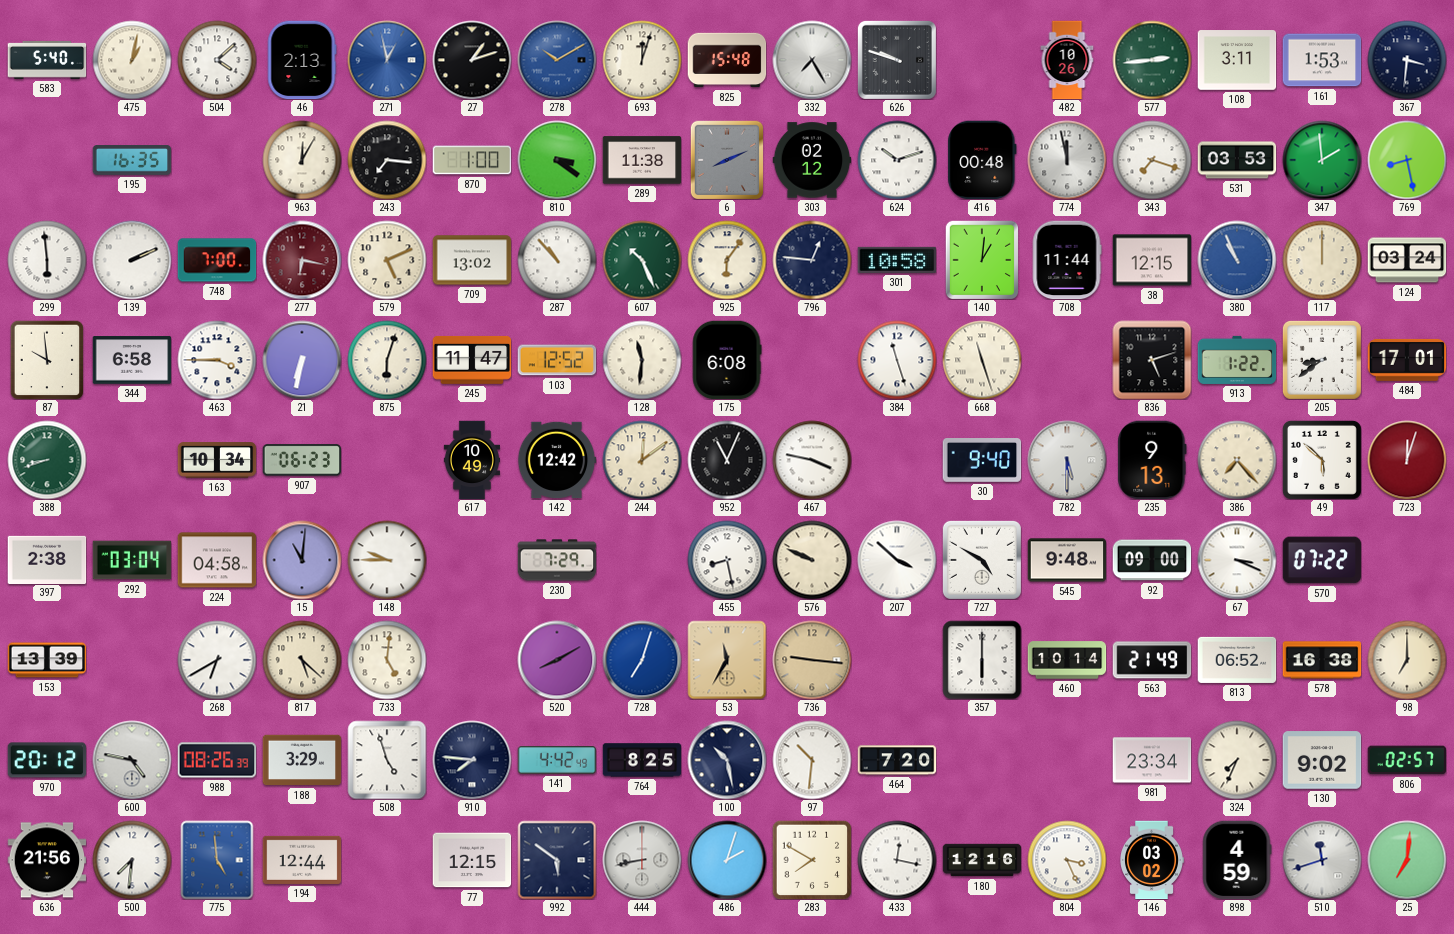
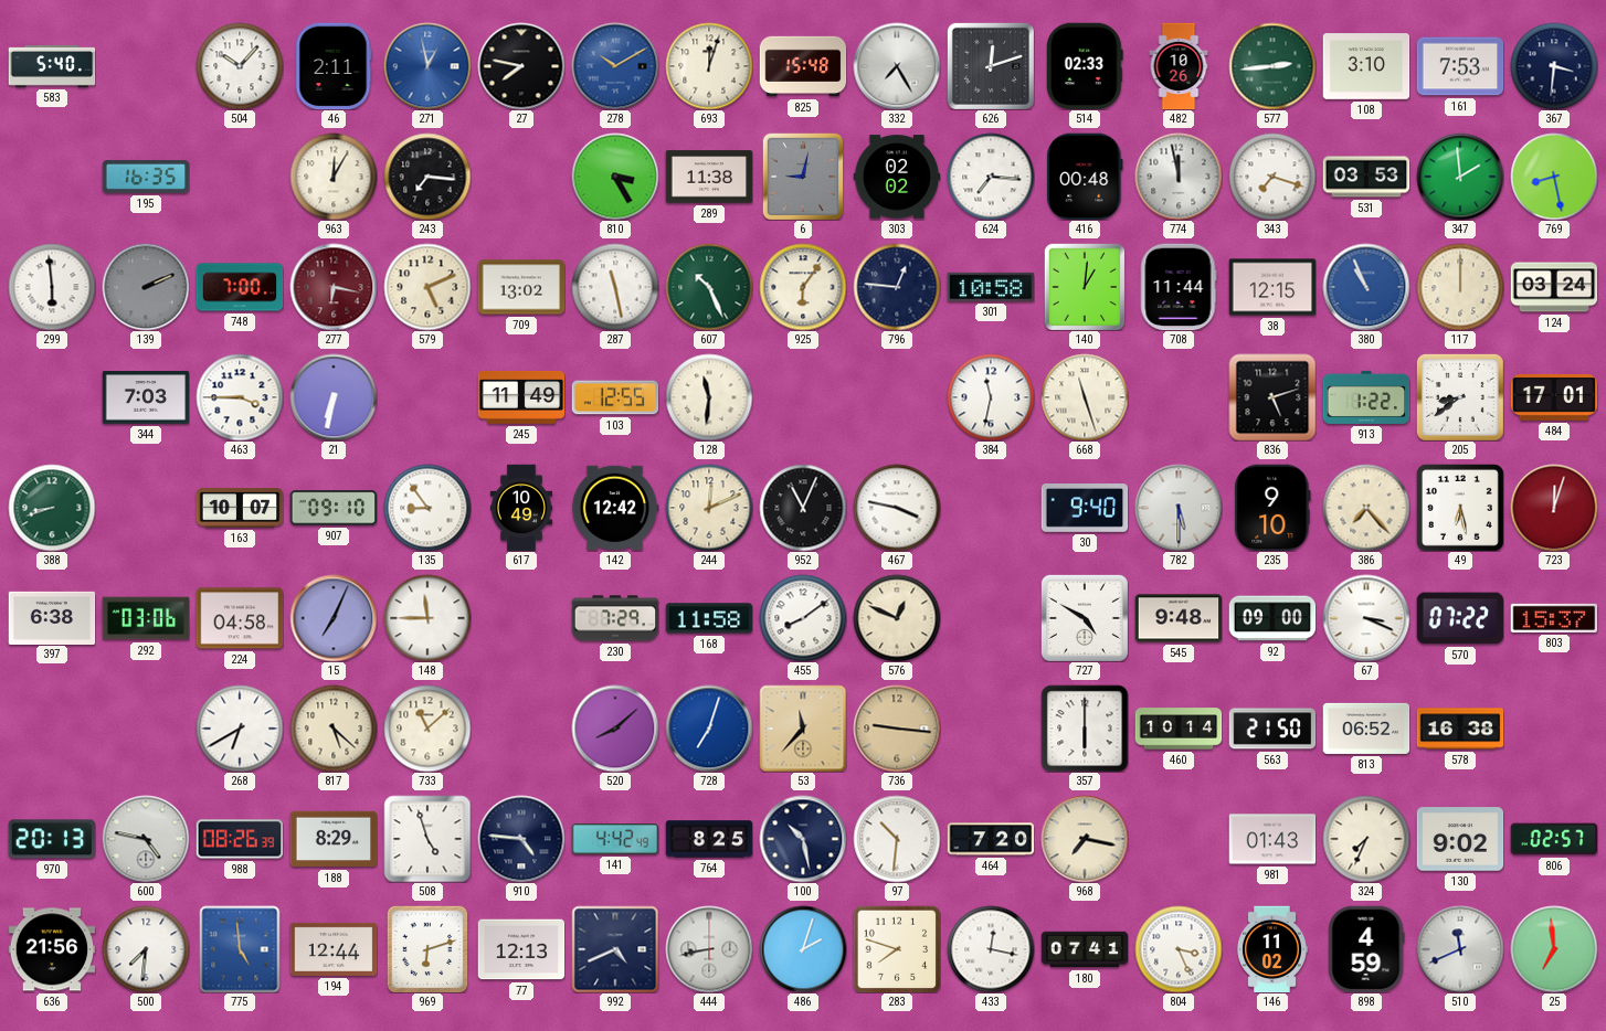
475: 1:02 -> none
504: 4:08 -> 10:07
46: 2:13 -> 2:11
27: 1:12 -> 7:47
626: 9:48 -> 12:12
514: none -> 02:33
108: 3:11 -> 3:10
161: 1:53 -> 7:53
870: 1:00 -> none
810: 3:21 -> 3:25
6: 8:11 -> 9:02
303: 02:12 -> 02:02
624: 10:12 -> 7:16
139 dial: white -> grey
287: 10:53 -> 11:28
87: 9:59 -> none
344: 6:58 -> 7:03
875: 6:03 -> none
245: 11:47 -> 11:49
103: 12:52 -> 12:55
175: 6:08 -> none
384: 11:27 -> 11:32
163: 10:34 -> 10:07
907: 06:23 -> 09:10
135: none -> 8:54
244: 12:09 -> 12:11
235: 9:13 -> 9:10
49: 5:52 -> 6:28
397: 2:38 -> 6:38
292: 03:04 -> 03:06
15: 11:01 -> 7:04
148: 9:45 -> 11:45
168: none -> 11:58
455: 8:28 -> 8:09
576: 9:49 -> 12:49
207: 3:52 -> none
803: none -> 15:37
153: 13:39 -> none
733: 5:01 -> 11:08
520: 8:10 -> 8:08
53: 11:35 -> 11:37
563: 21:49 -> 21:50
98: 7:00 -> none
970: 20:12 -> 20:13
188: 3:29 -> 8:29
910: 7:46 -> 4:46
968: none -> 7:17
981: 23:34 -> 01:43
969: none -> 6:12
77: 12:15 -> 12:13
992: 5:51 -> 4:41
283: 7:50 -> 7:48
180: 12:16 -> 07:41
146: 03:02 -> 11:02
510: 11:42 -> 11:41
25: 7:01 -> 6:59
